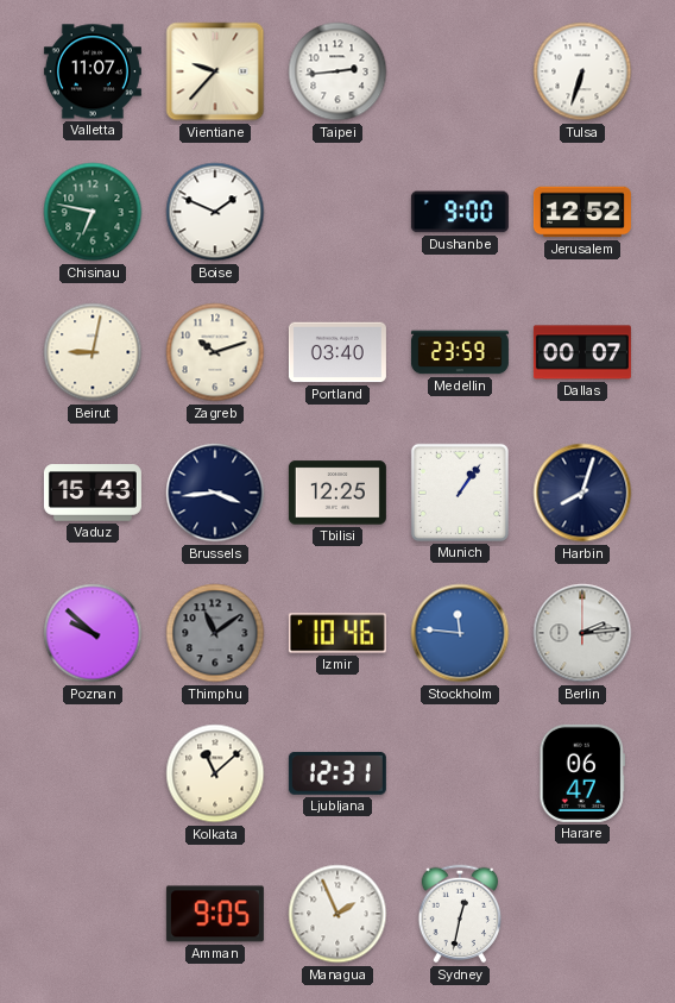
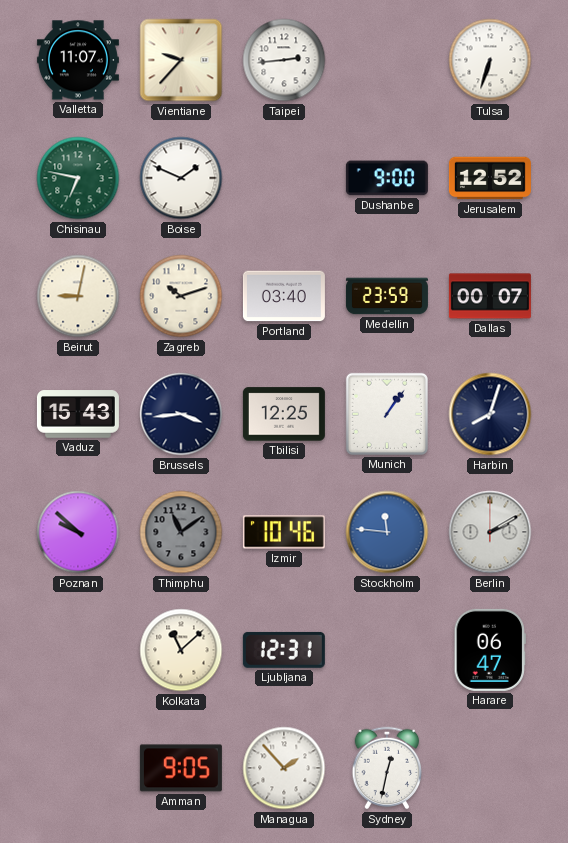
Berlin: 2:14 -> 2:10
Managua: 1:56 -> 1:53
